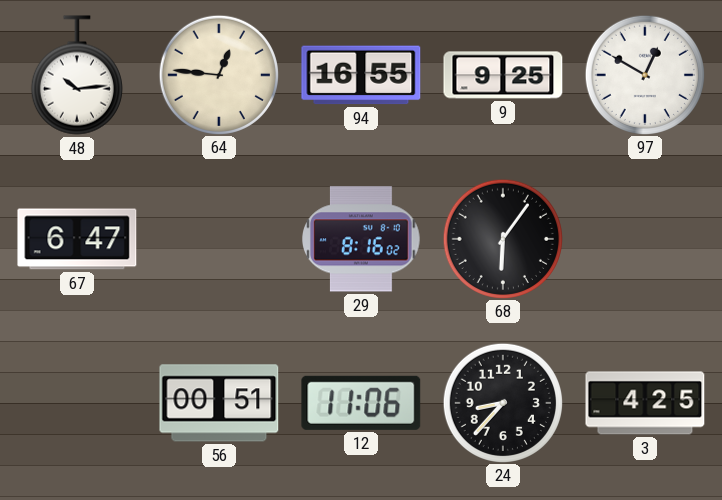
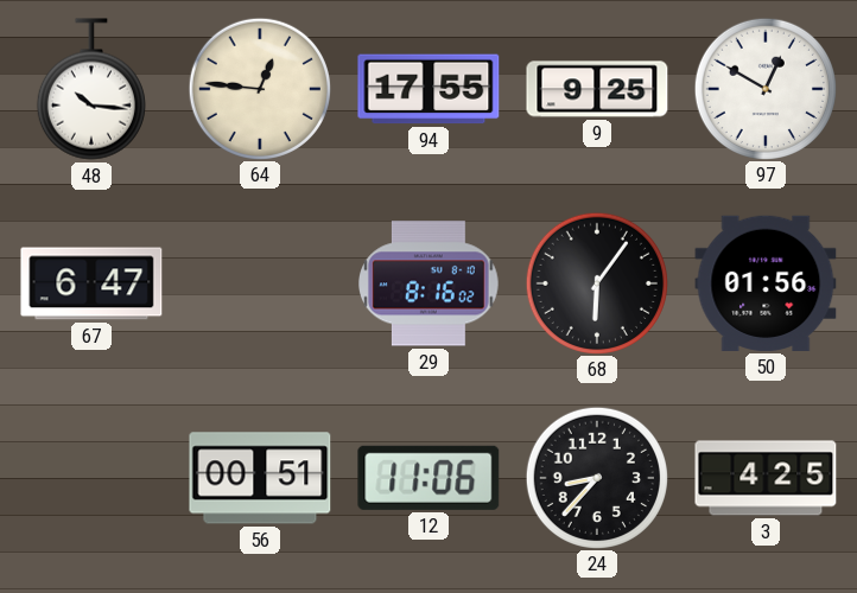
48: 10:14 -> 10:16
94: 16:55 -> 17:55
50: none -> 01:56
